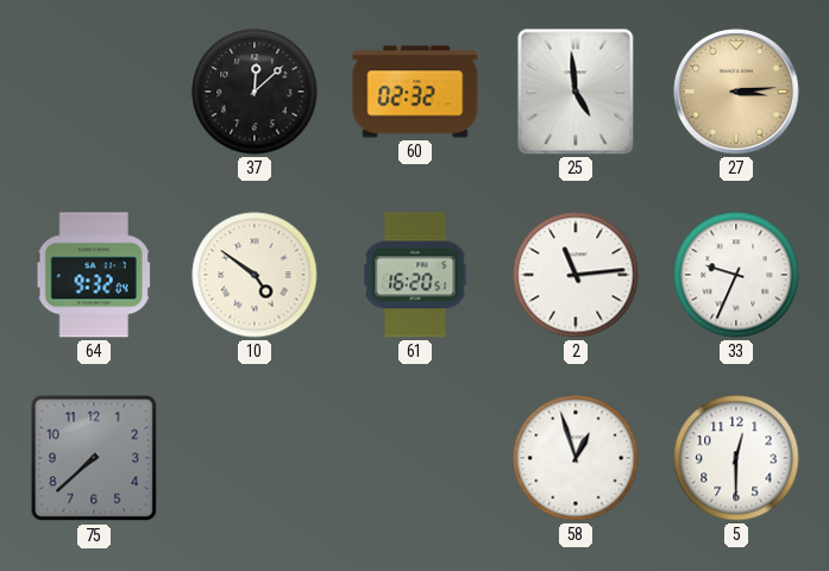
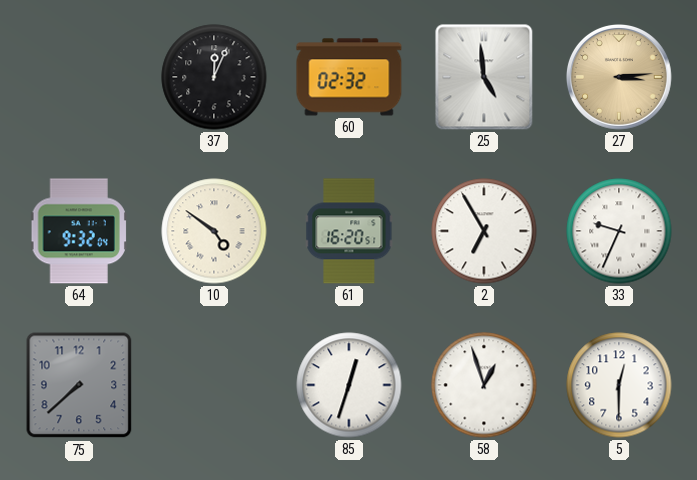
37: 12:08 -> 12:04
2: 11:14 -> 6:55
85: none -> 12:33
